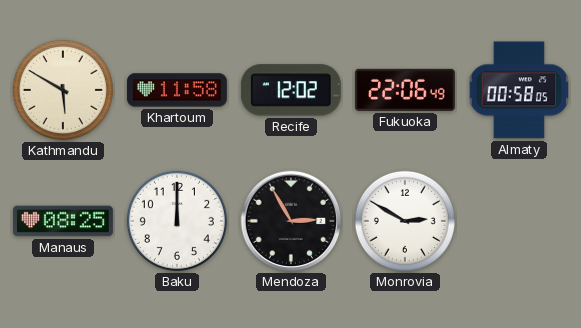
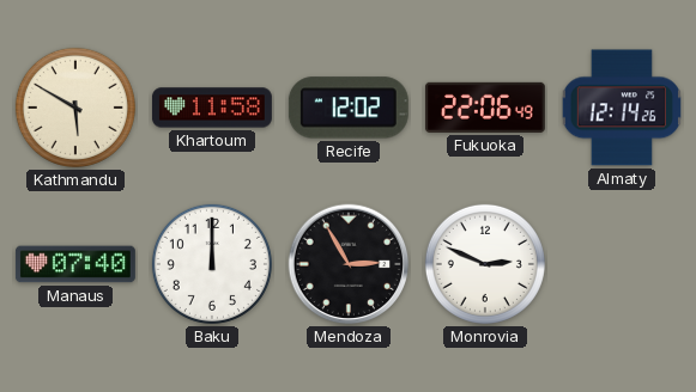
Almaty: 00:58 -> 12:14
Manaus: 08:25 -> 07:40
Monrovia: 2:50 -> 2:49
